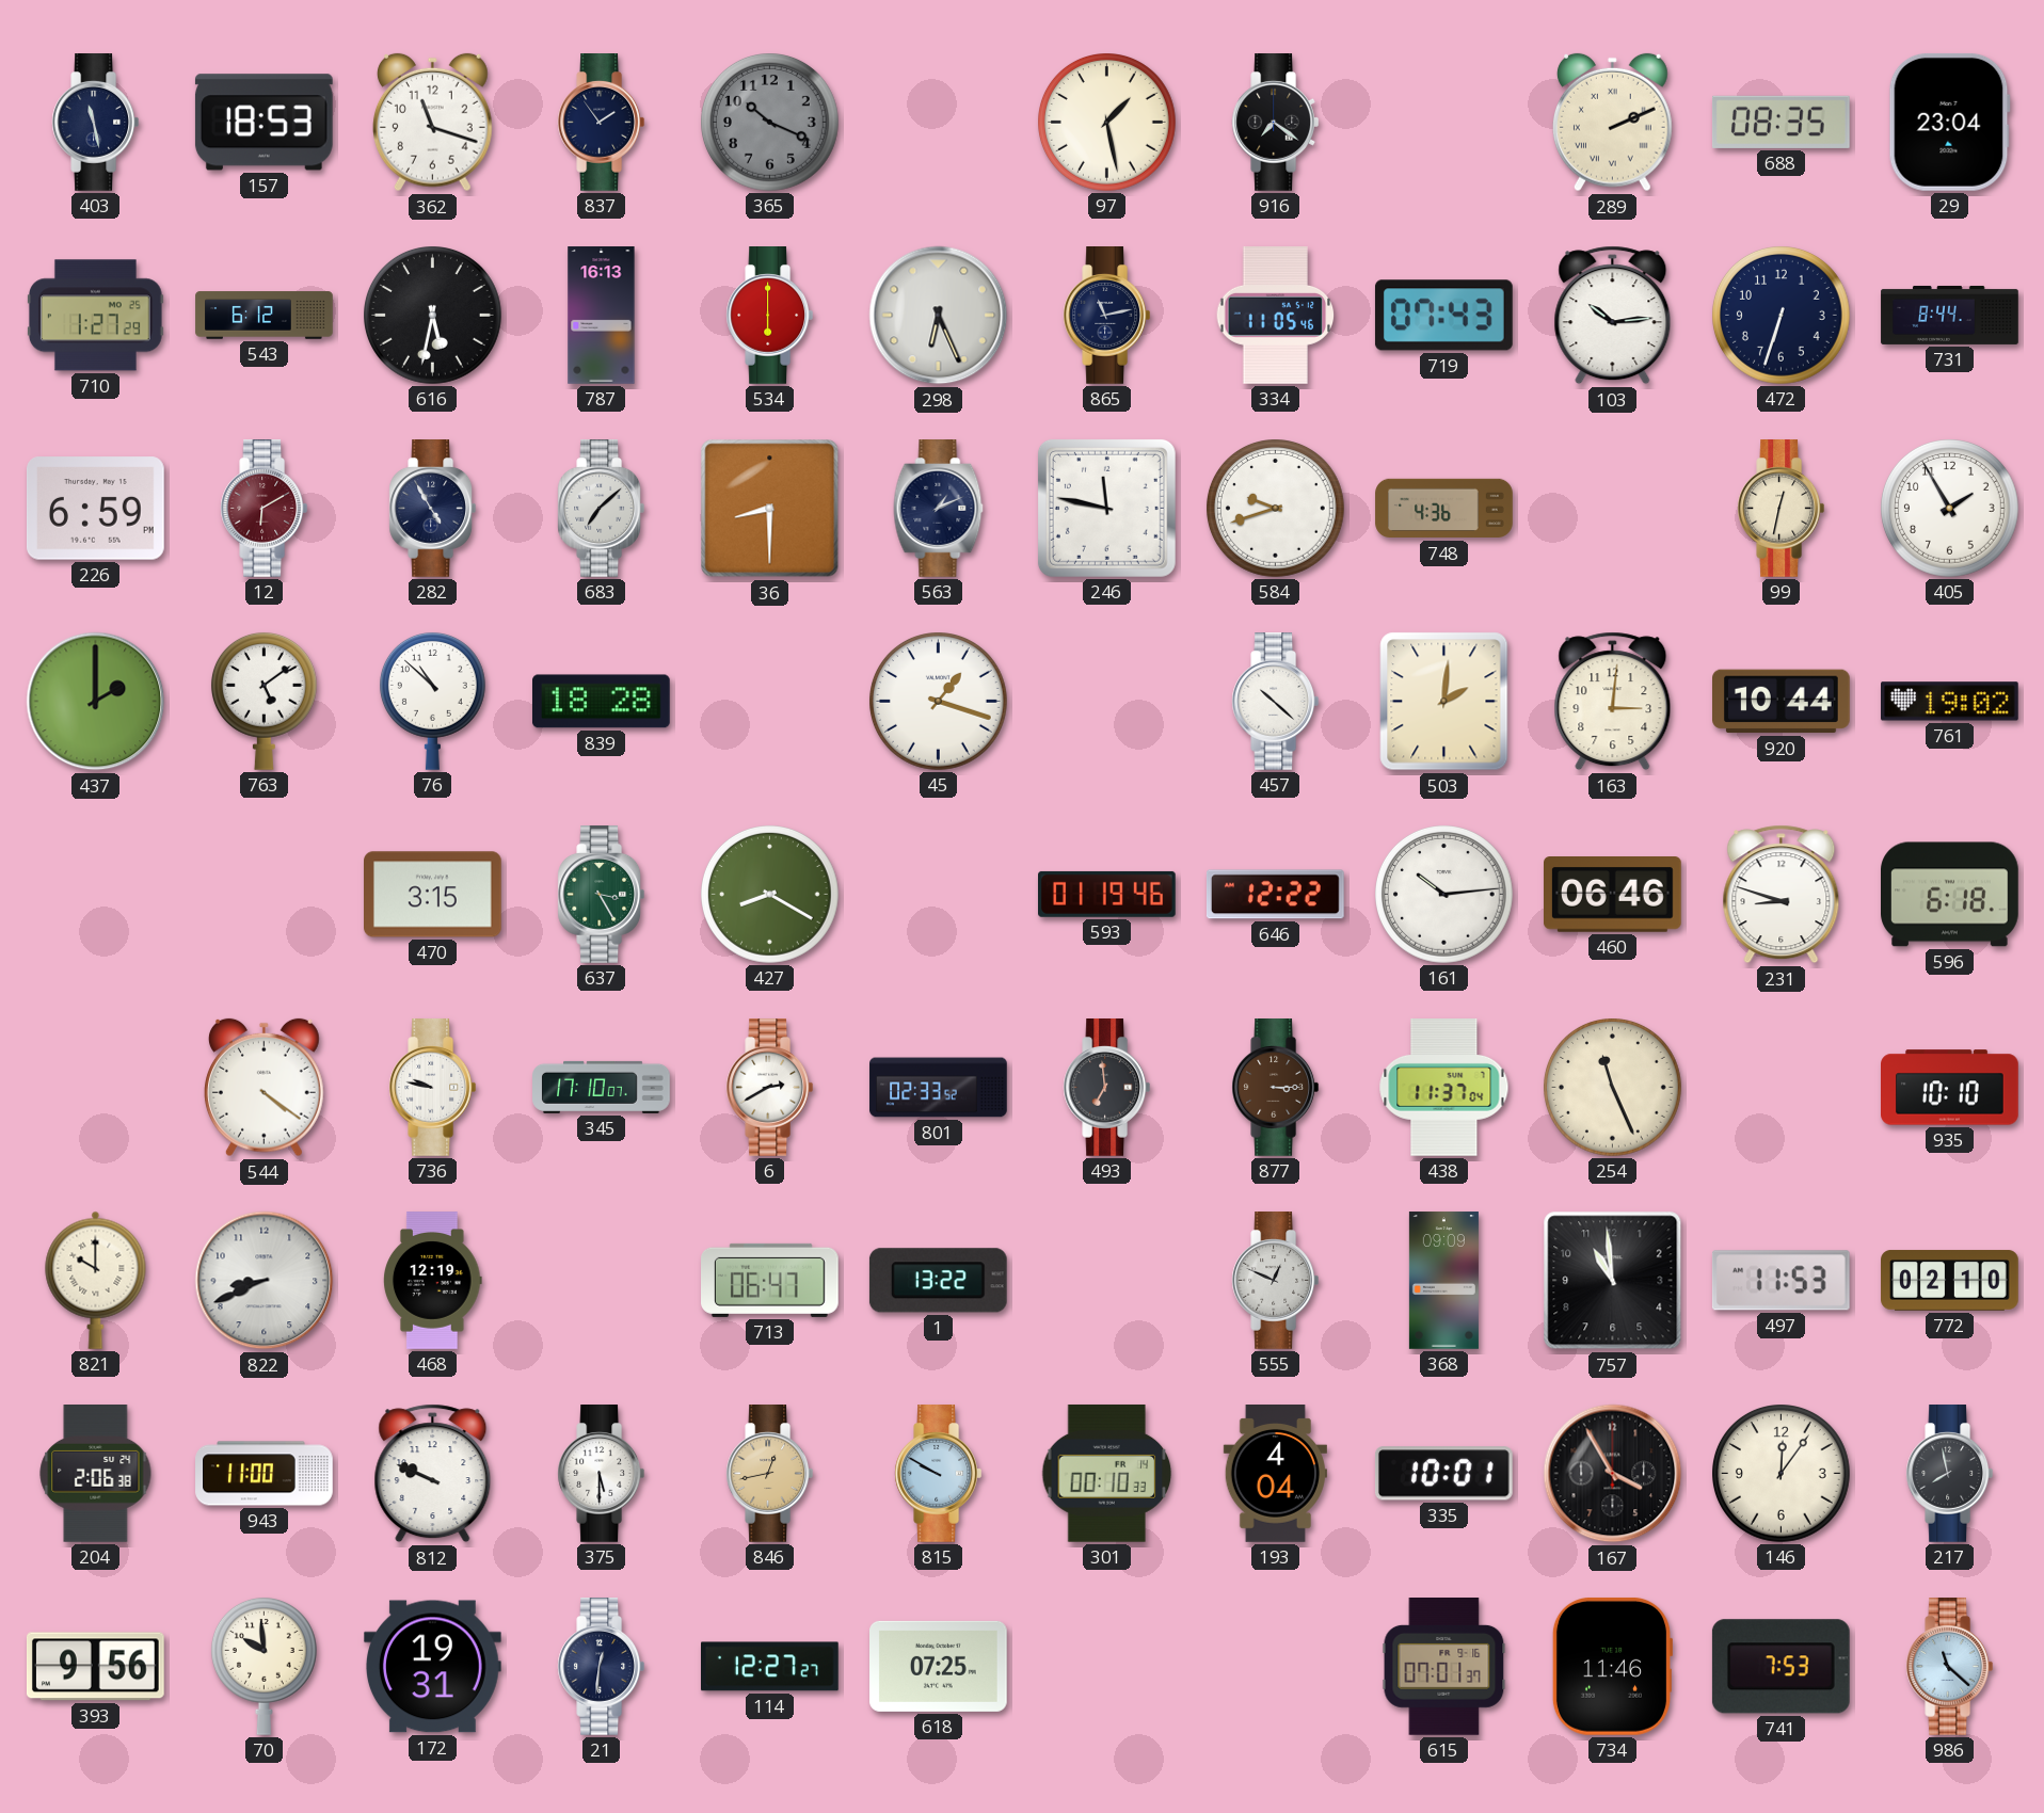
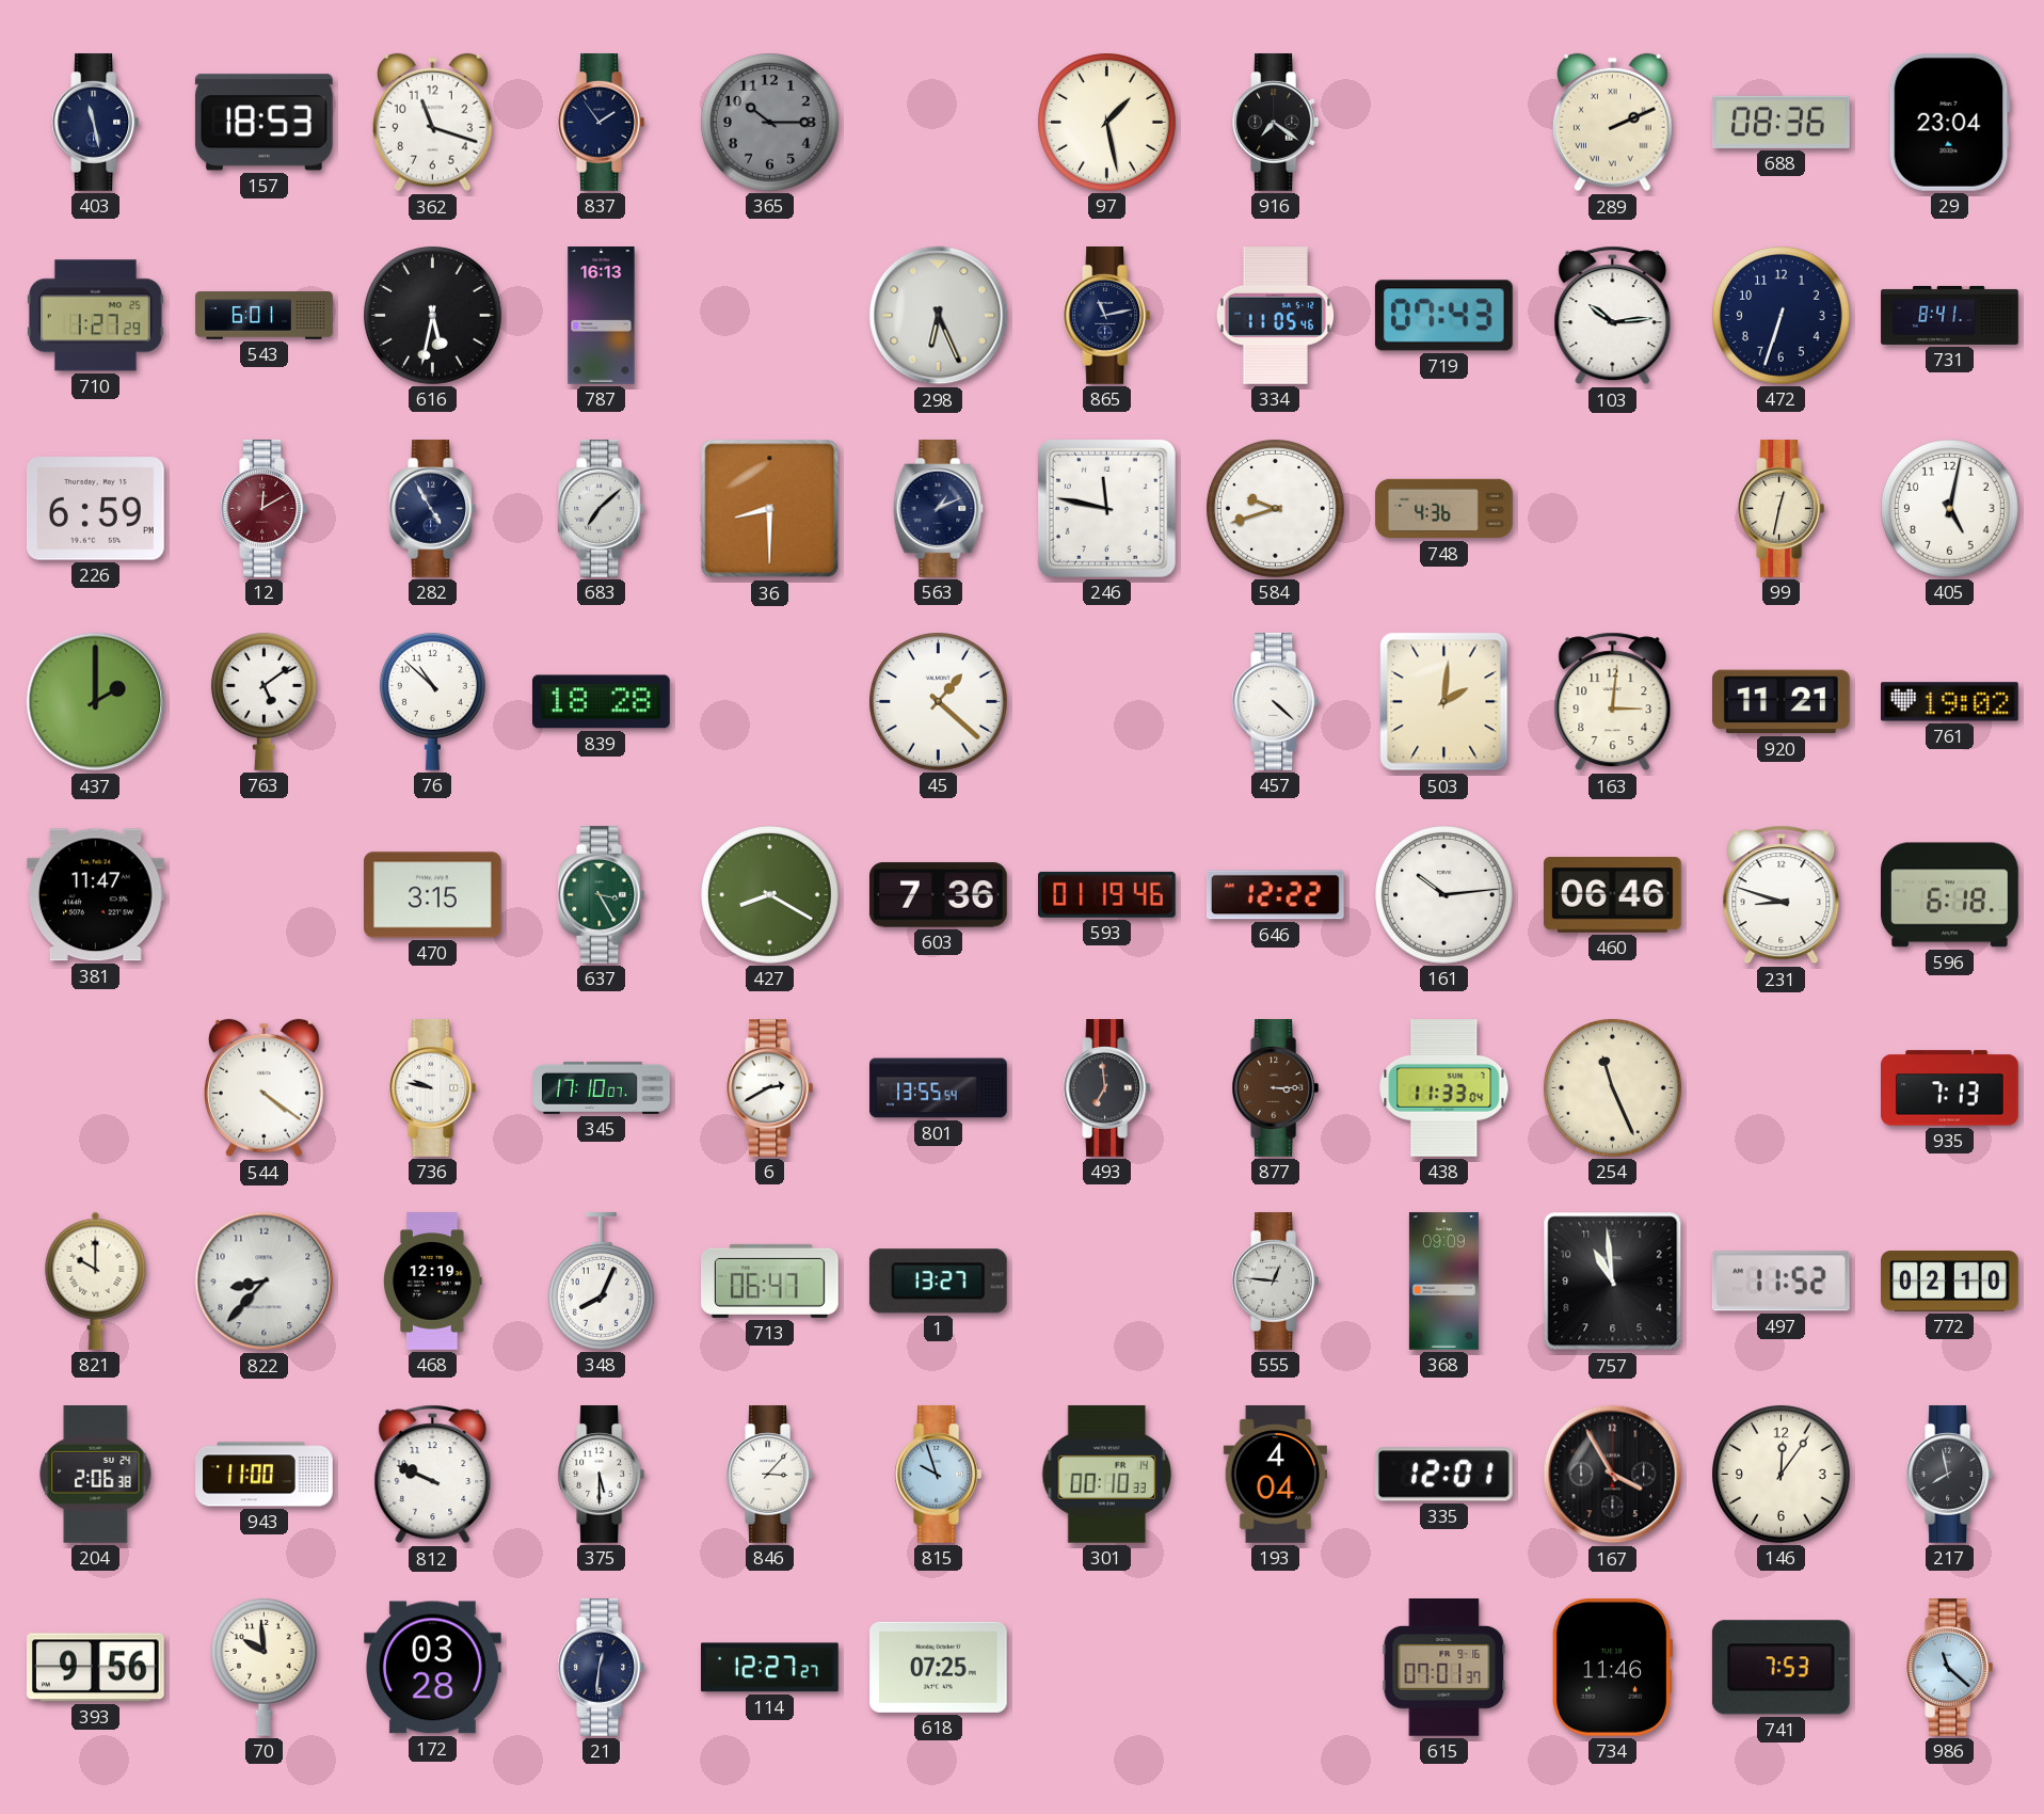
365: 10:19 -> 10:15
688: 08:35 -> 08:36
543: 6:12 -> 6:01
534: 6:00 -> none
731: 8:44 -> 8:41
12: 6:10 -> 12:10
405: 1:55 -> 5:02
45: 1:18 -> 1:22
457: 10:22 -> 4:22
920: 10:44 -> 11:21
381: none -> 11:47
603: none -> 7:36
801: 02:33 -> 13:55
438: 11:37 -> 11:33
935: 10:10 -> 7:13
822: 8:41 -> 8:37
348: none -> 8:04
1: 13:22 -> 13:27
555: 12:49 -> 12:46
497: 11:53 -> 11:52
846: 12:43 -> 3:07
846 dial: champagne -> white
815: 9:50 -> 9:57
335: 10:01 -> 12:01
172: 19:31 -> 03:28
